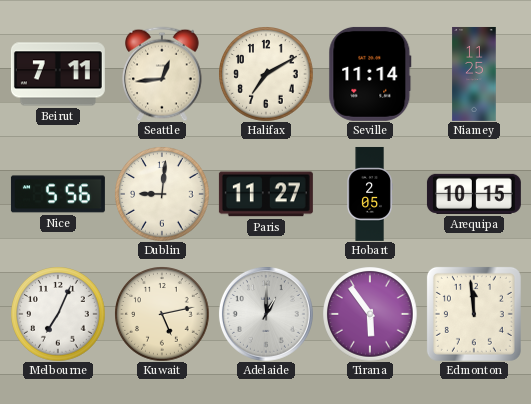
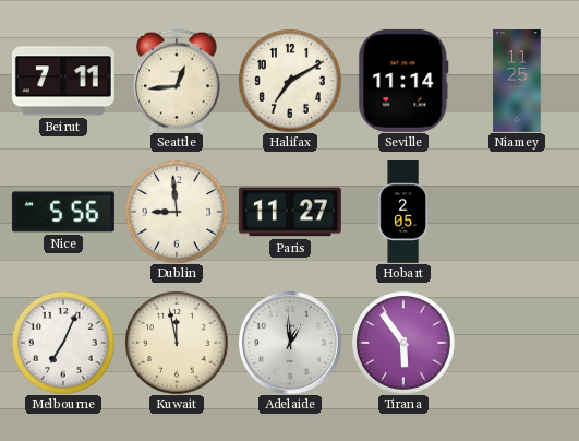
Dublin: 9:01 -> 8:59
Arequipa: 10:15 -> none
Kuwait: 5:13 -> 11:58
Adelaide: 1:00 -> 12:59
Edmonton: 11:59 -> none
